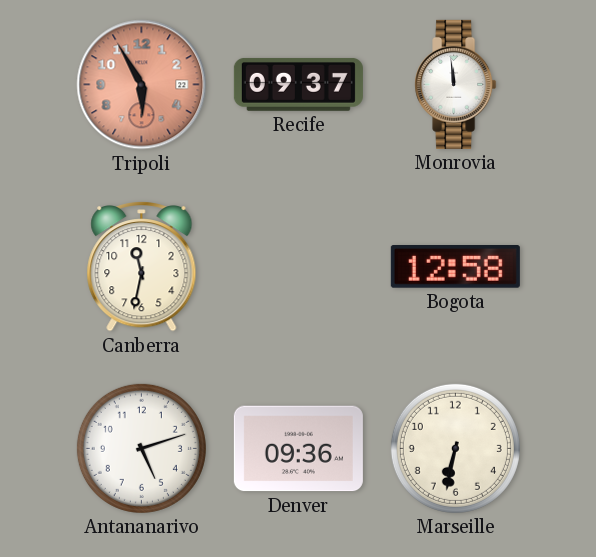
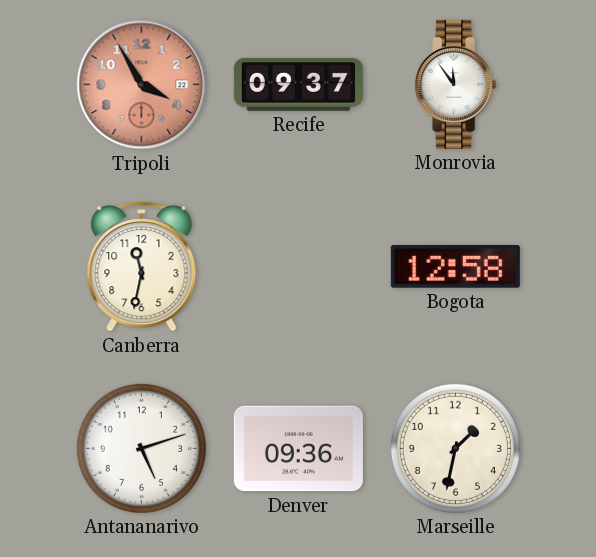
Tripoli: 5:55 -> 3:55
Monrovia: 11:59 -> 11:54
Marseille: 6:32 -> 1:32
